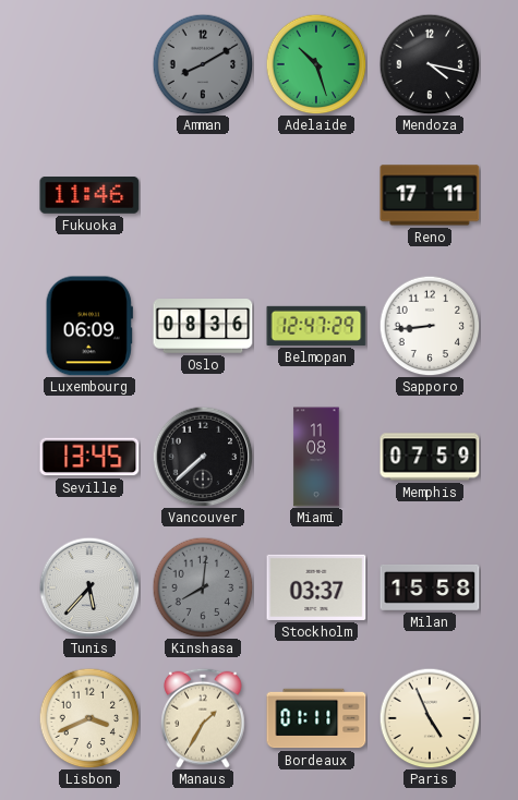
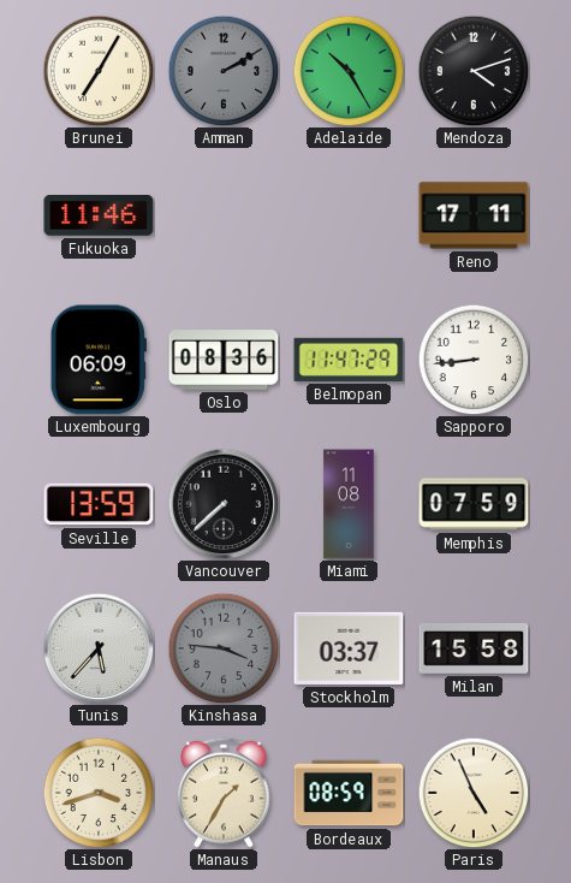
Brunei: none -> 7:05
Amman: 8:10 -> 2:10
Adelaide: 10:27 -> 10:25
Mendoza: 4:17 -> 4:12
Belmopan: 12:47 -> 11:47
Seville: 13:45 -> 13:59
Kinshasa: 8:01 -> 3:46
Lisbon: 3:41 -> 3:42
Bordeaux: 01:11 -> 08:59
